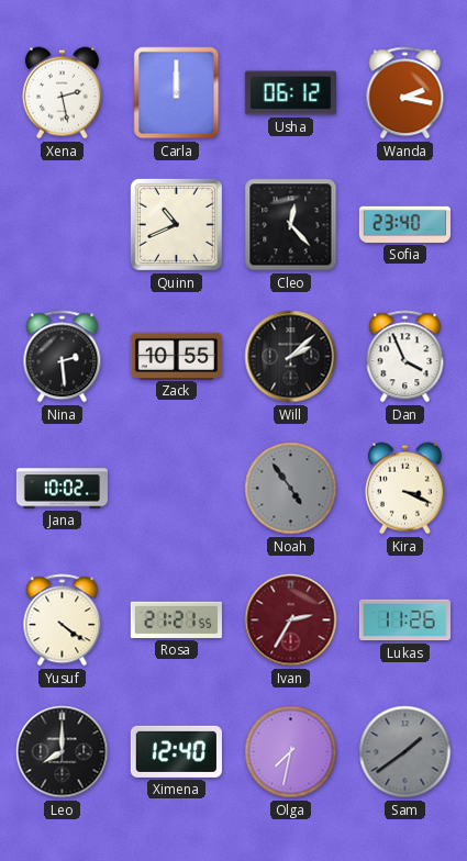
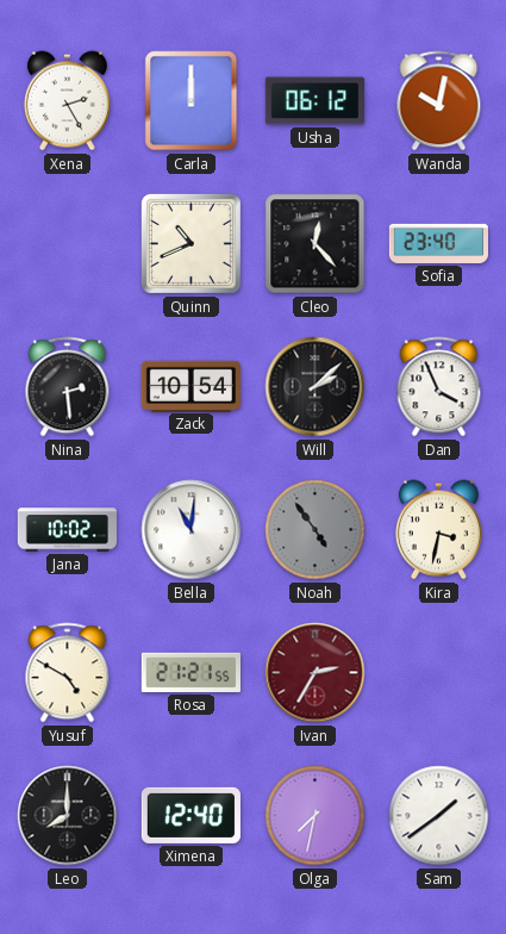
Xena: 2:28 -> 2:25
Wanda: 2:17 -> 10:02
Zack: 10:55 -> 10:54
Bella: none -> 11:01
Kira: 3:19 -> 3:32
Yusuf: 4:21 -> 4:50
Lukas: 11:26 -> none
Sam dial: grey -> white
